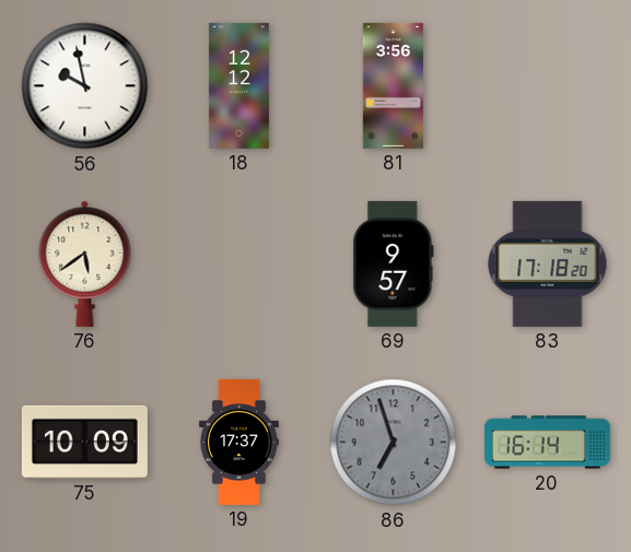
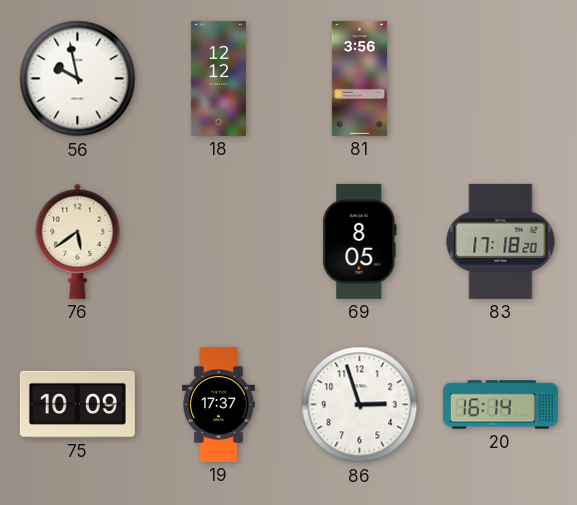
69: 9:57 -> 8:05
86: 6:57 -> 2:57
86 dial: grey -> white
